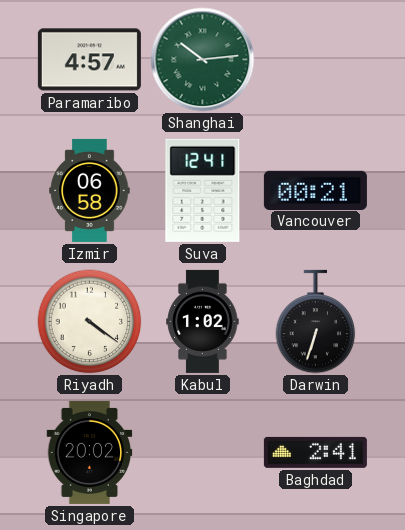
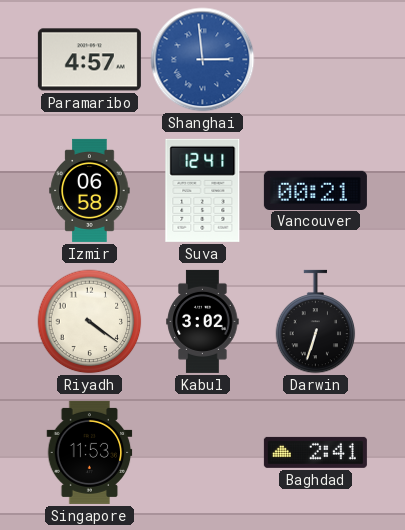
Shanghai: 10:14 -> 2:59
Shanghai dial: green -> blue
Kabul: 1:02 -> 3:02
Singapore: 20:02 -> 11:53
